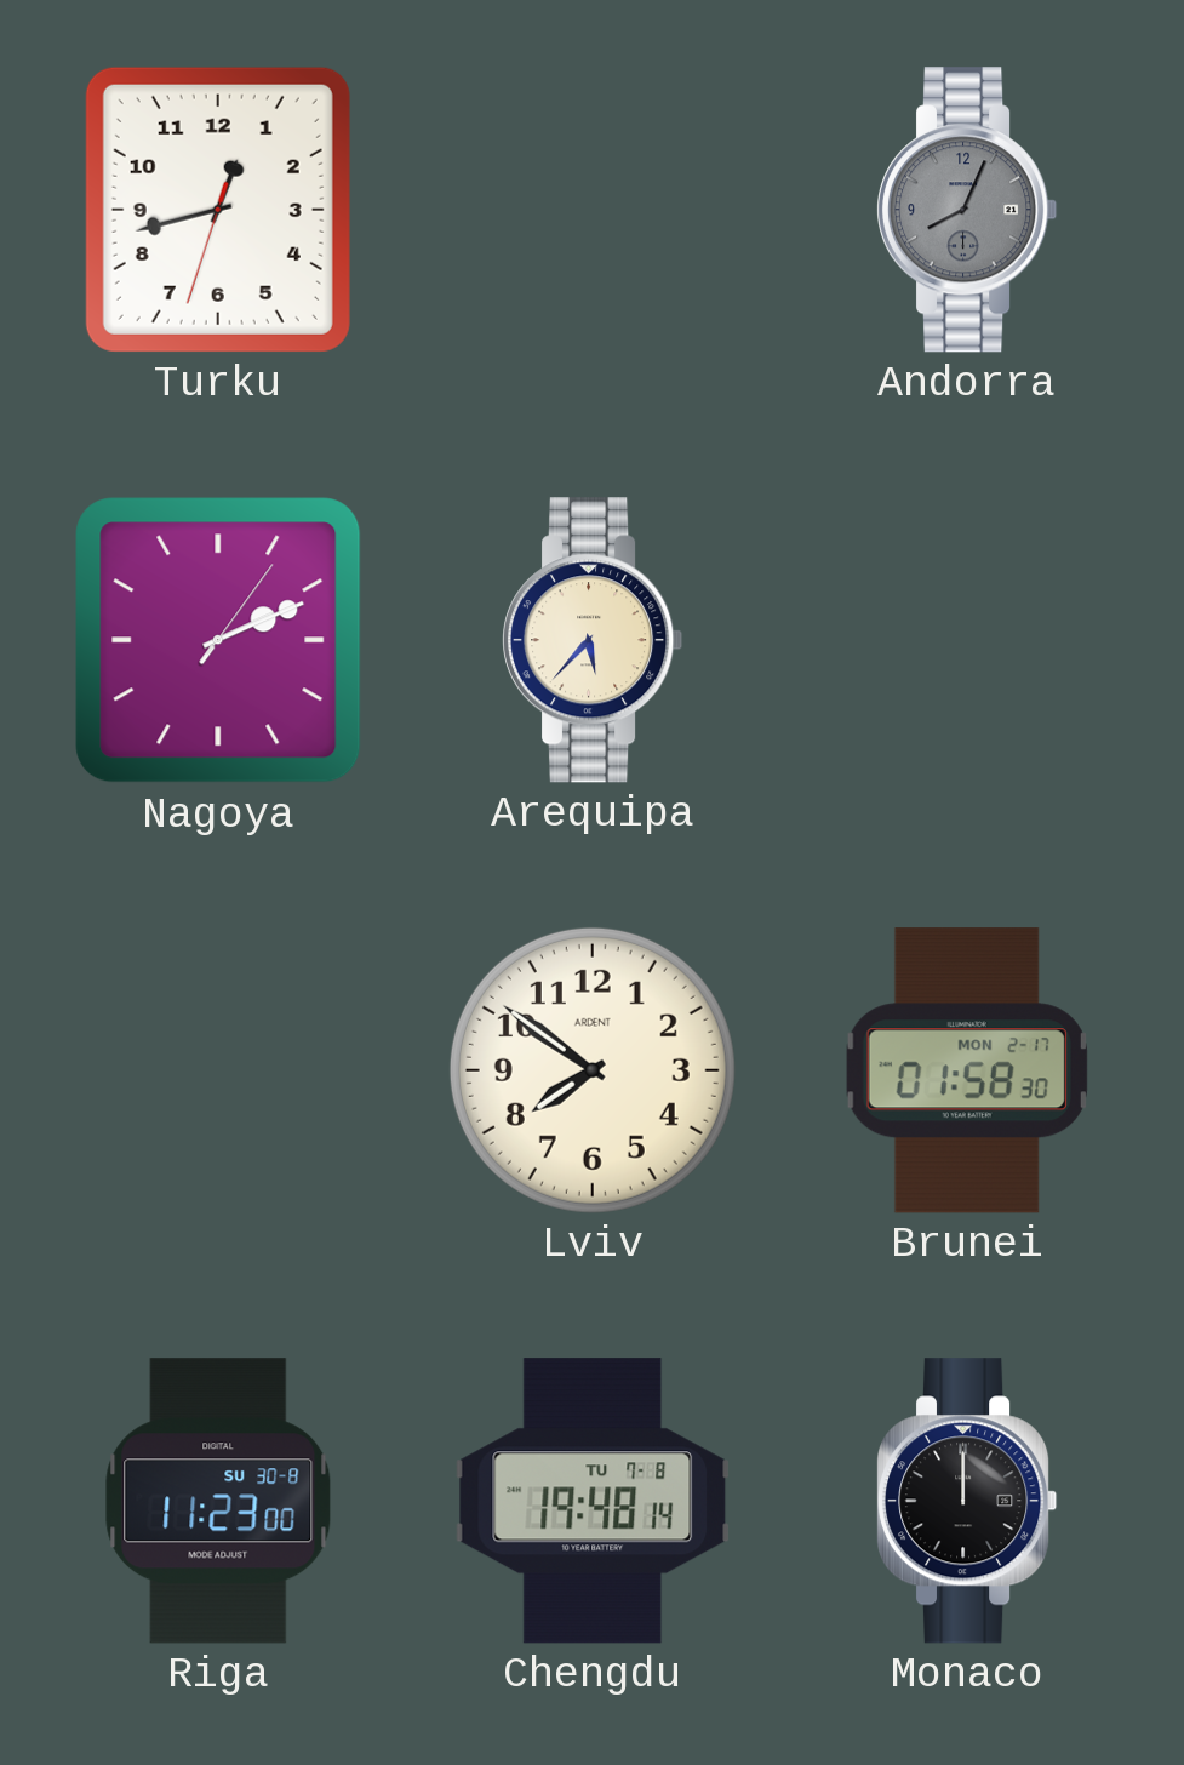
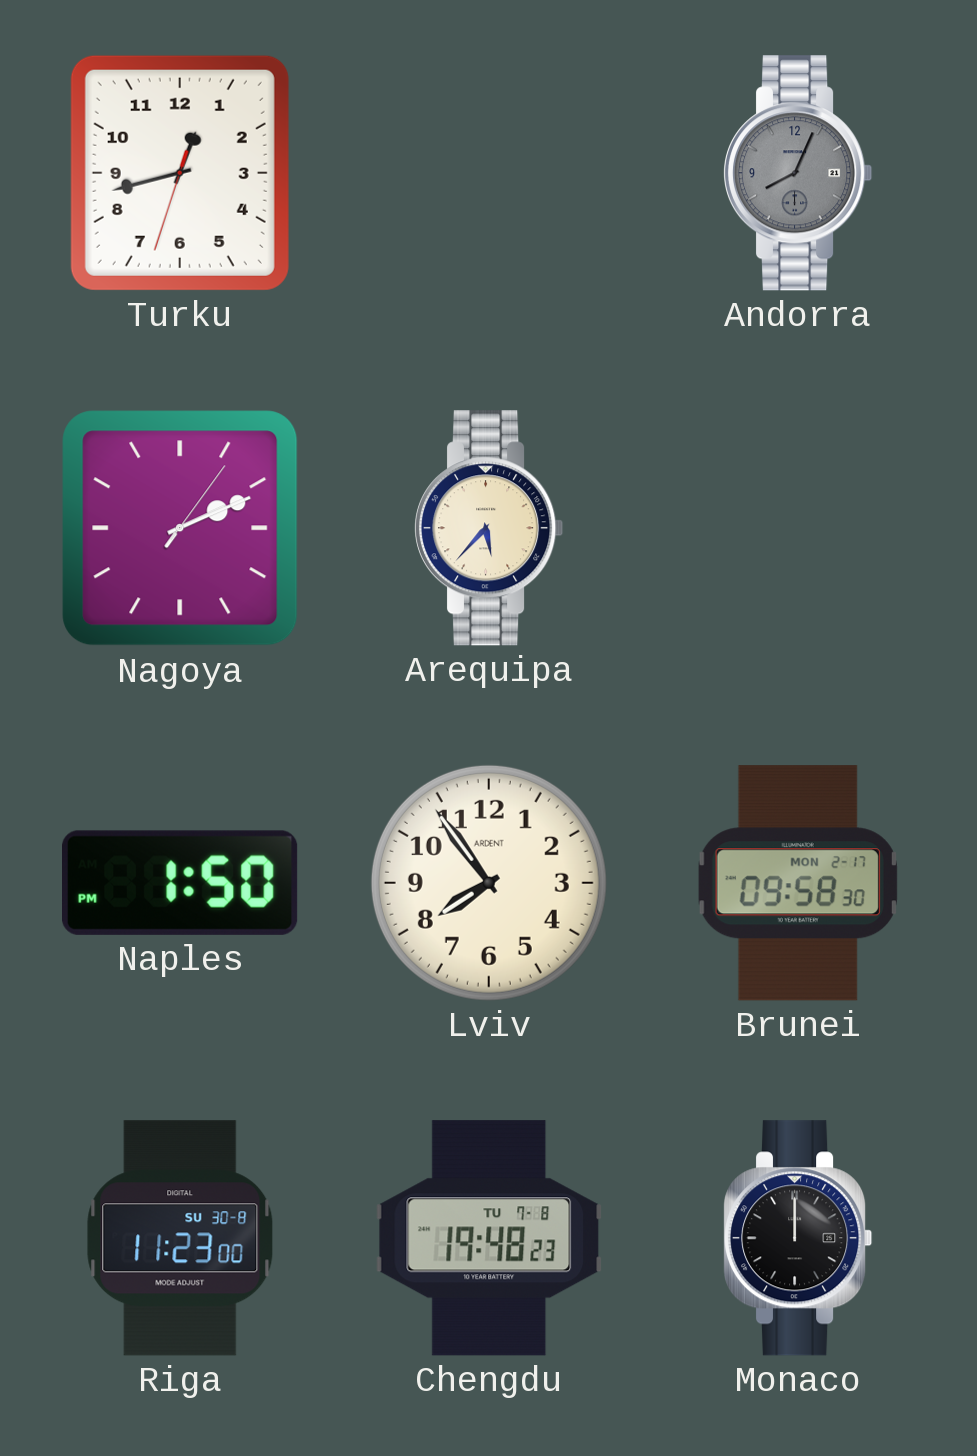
Naples: none -> 1:50
Lviv: 7:51 -> 7:54
Brunei: 01:58 -> 09:58
Chengdu: 19:48:14 -> 19:48:23
